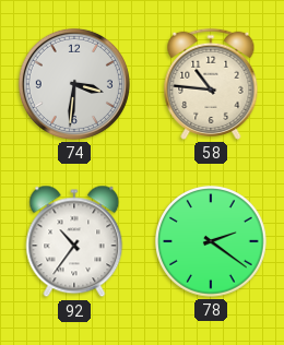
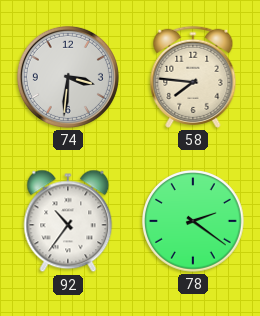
58: 10:46 -> 7:46
